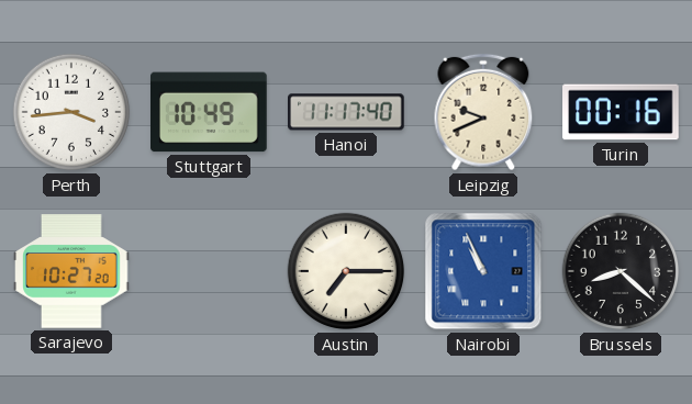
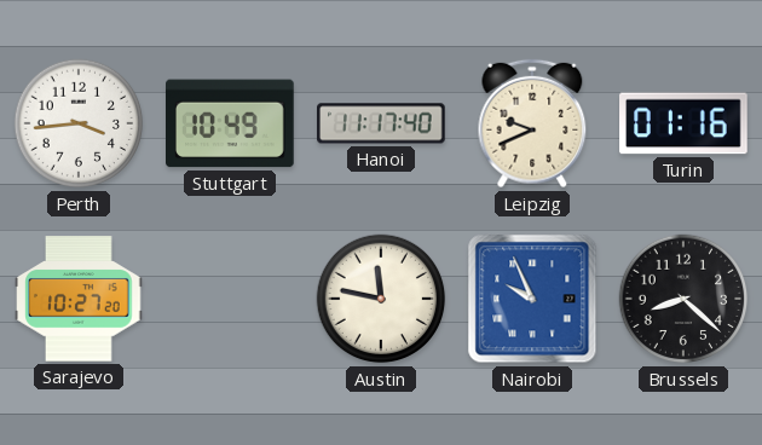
Turin: 00:16 -> 01:16
Austin: 7:15 -> 11:47
Nairobi: 10:56 -> 9:56
